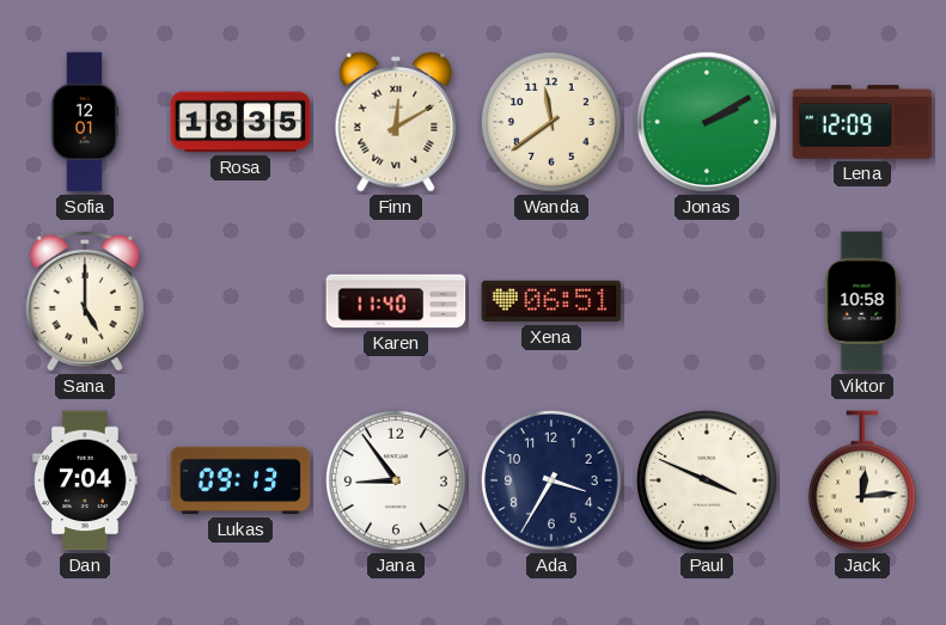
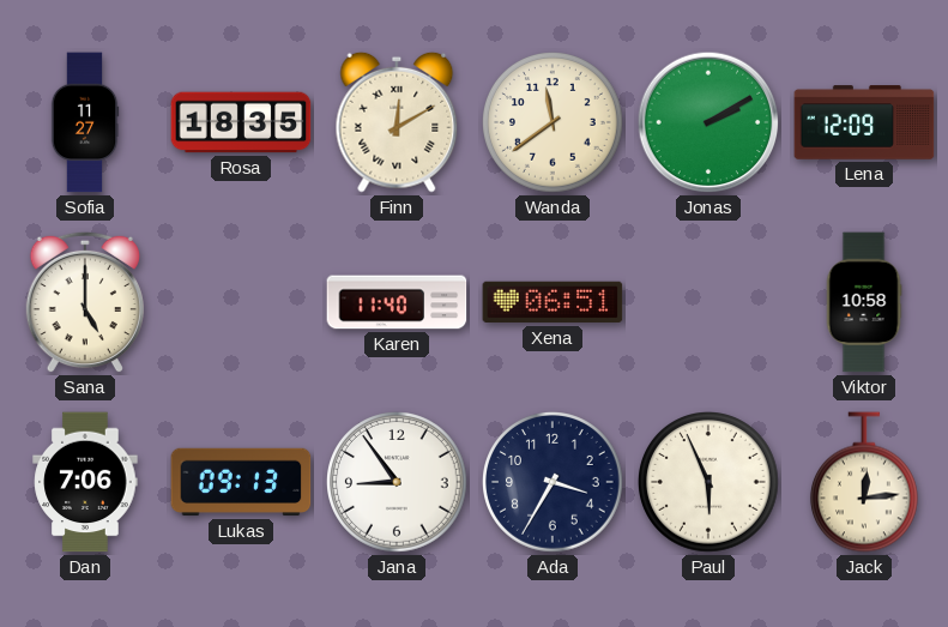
Sofia: 12:01 -> 11:27
Dan: 7:04 -> 7:06
Paul: 3:49 -> 5:56
